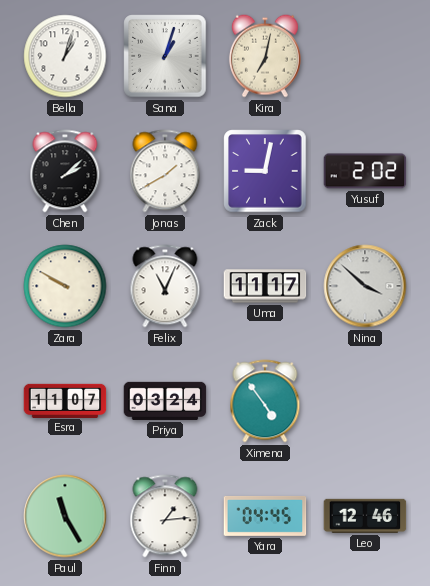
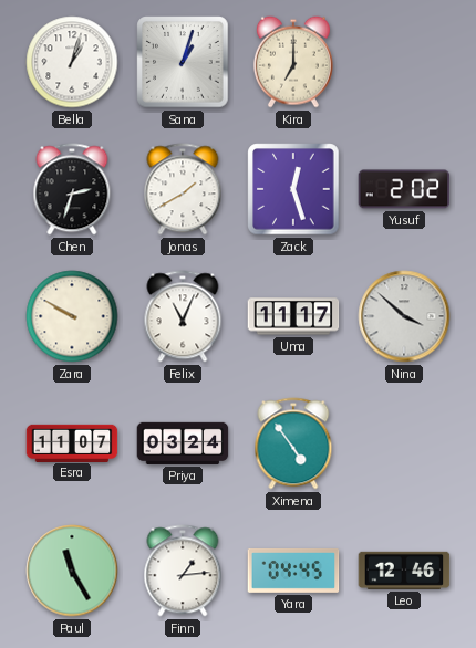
Kira: 7:02 -> 7:00
Chen: 2:08 -> 2:33
Zack: 9:02 -> 12:27
